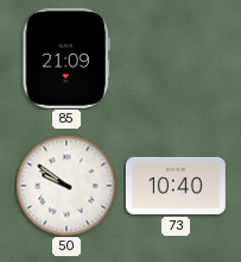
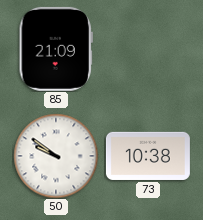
73: 10:40 -> 10:38
